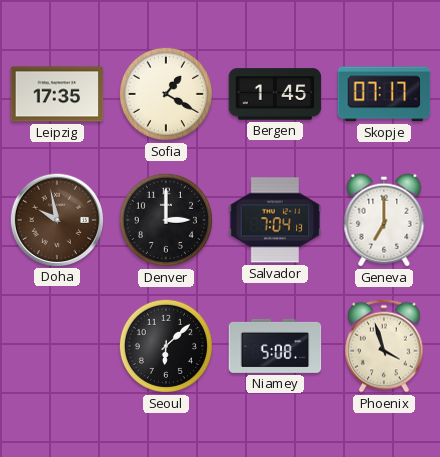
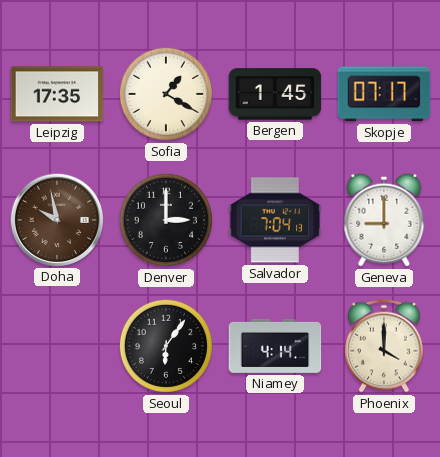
Geneva: 7:00 -> 9:00
Seoul: 6:08 -> 6:06
Niamey: 5:08 -> 4:14
Phoenix: 3:57 -> 4:00
